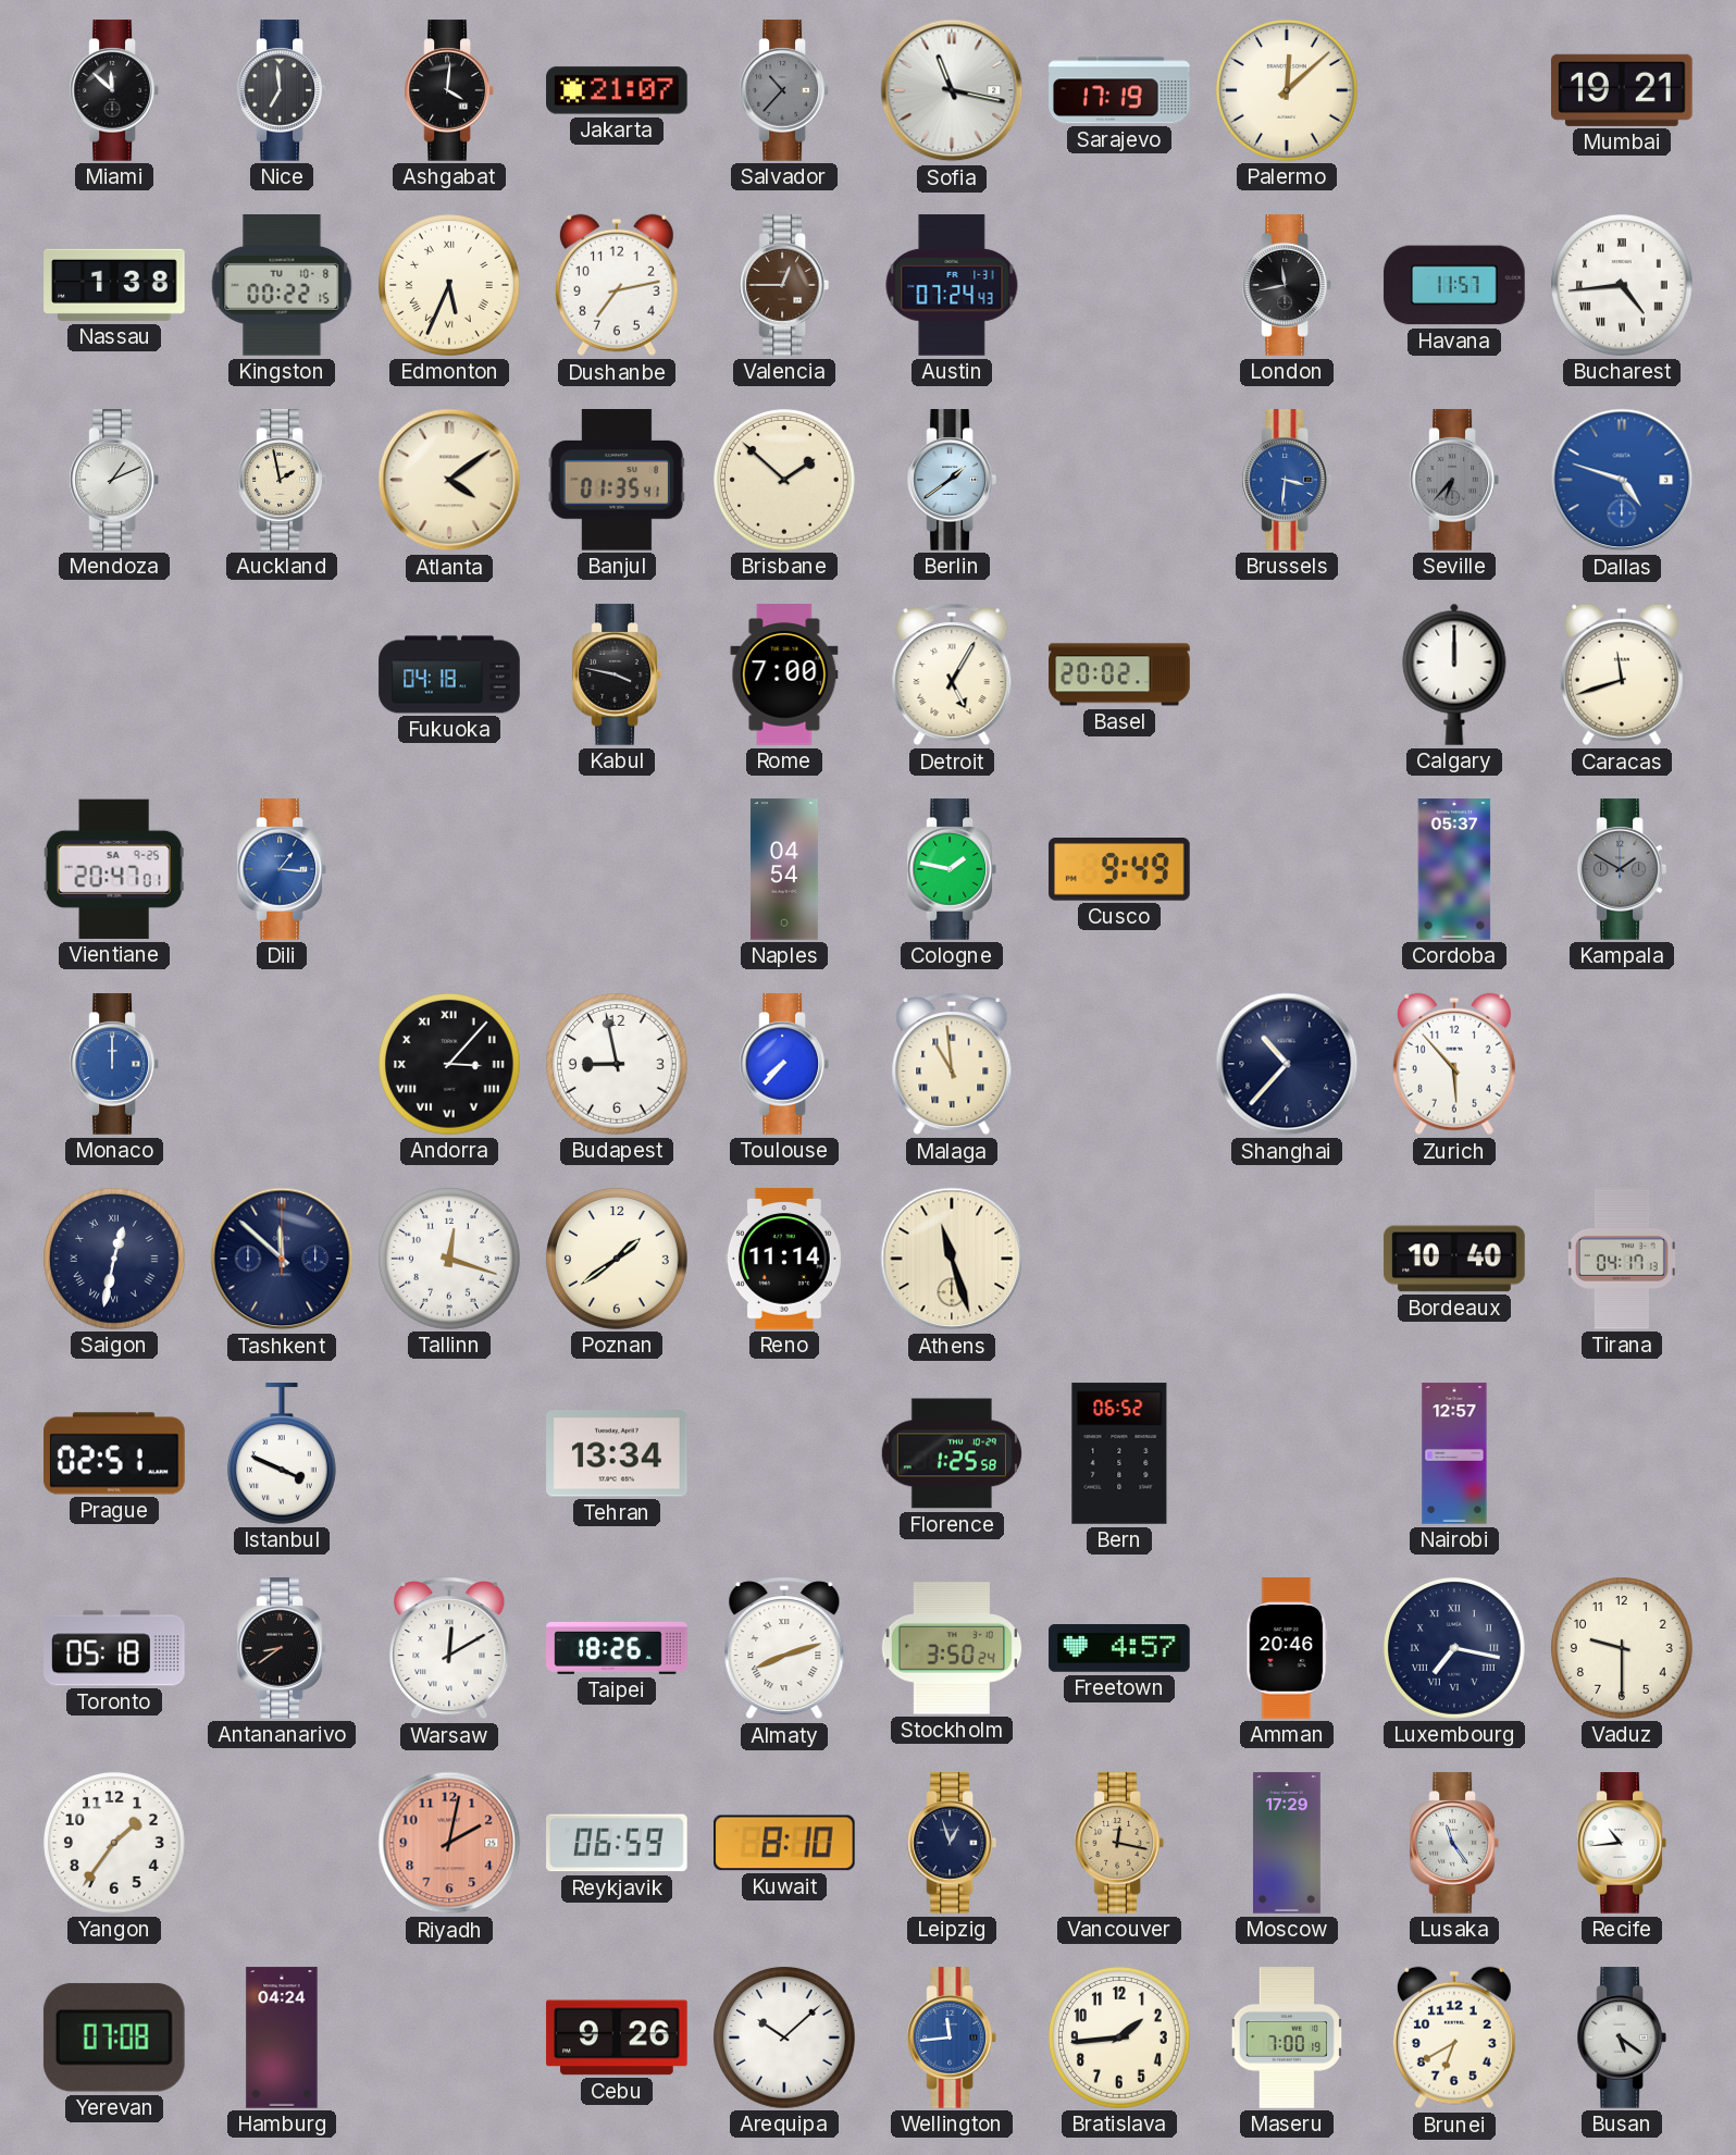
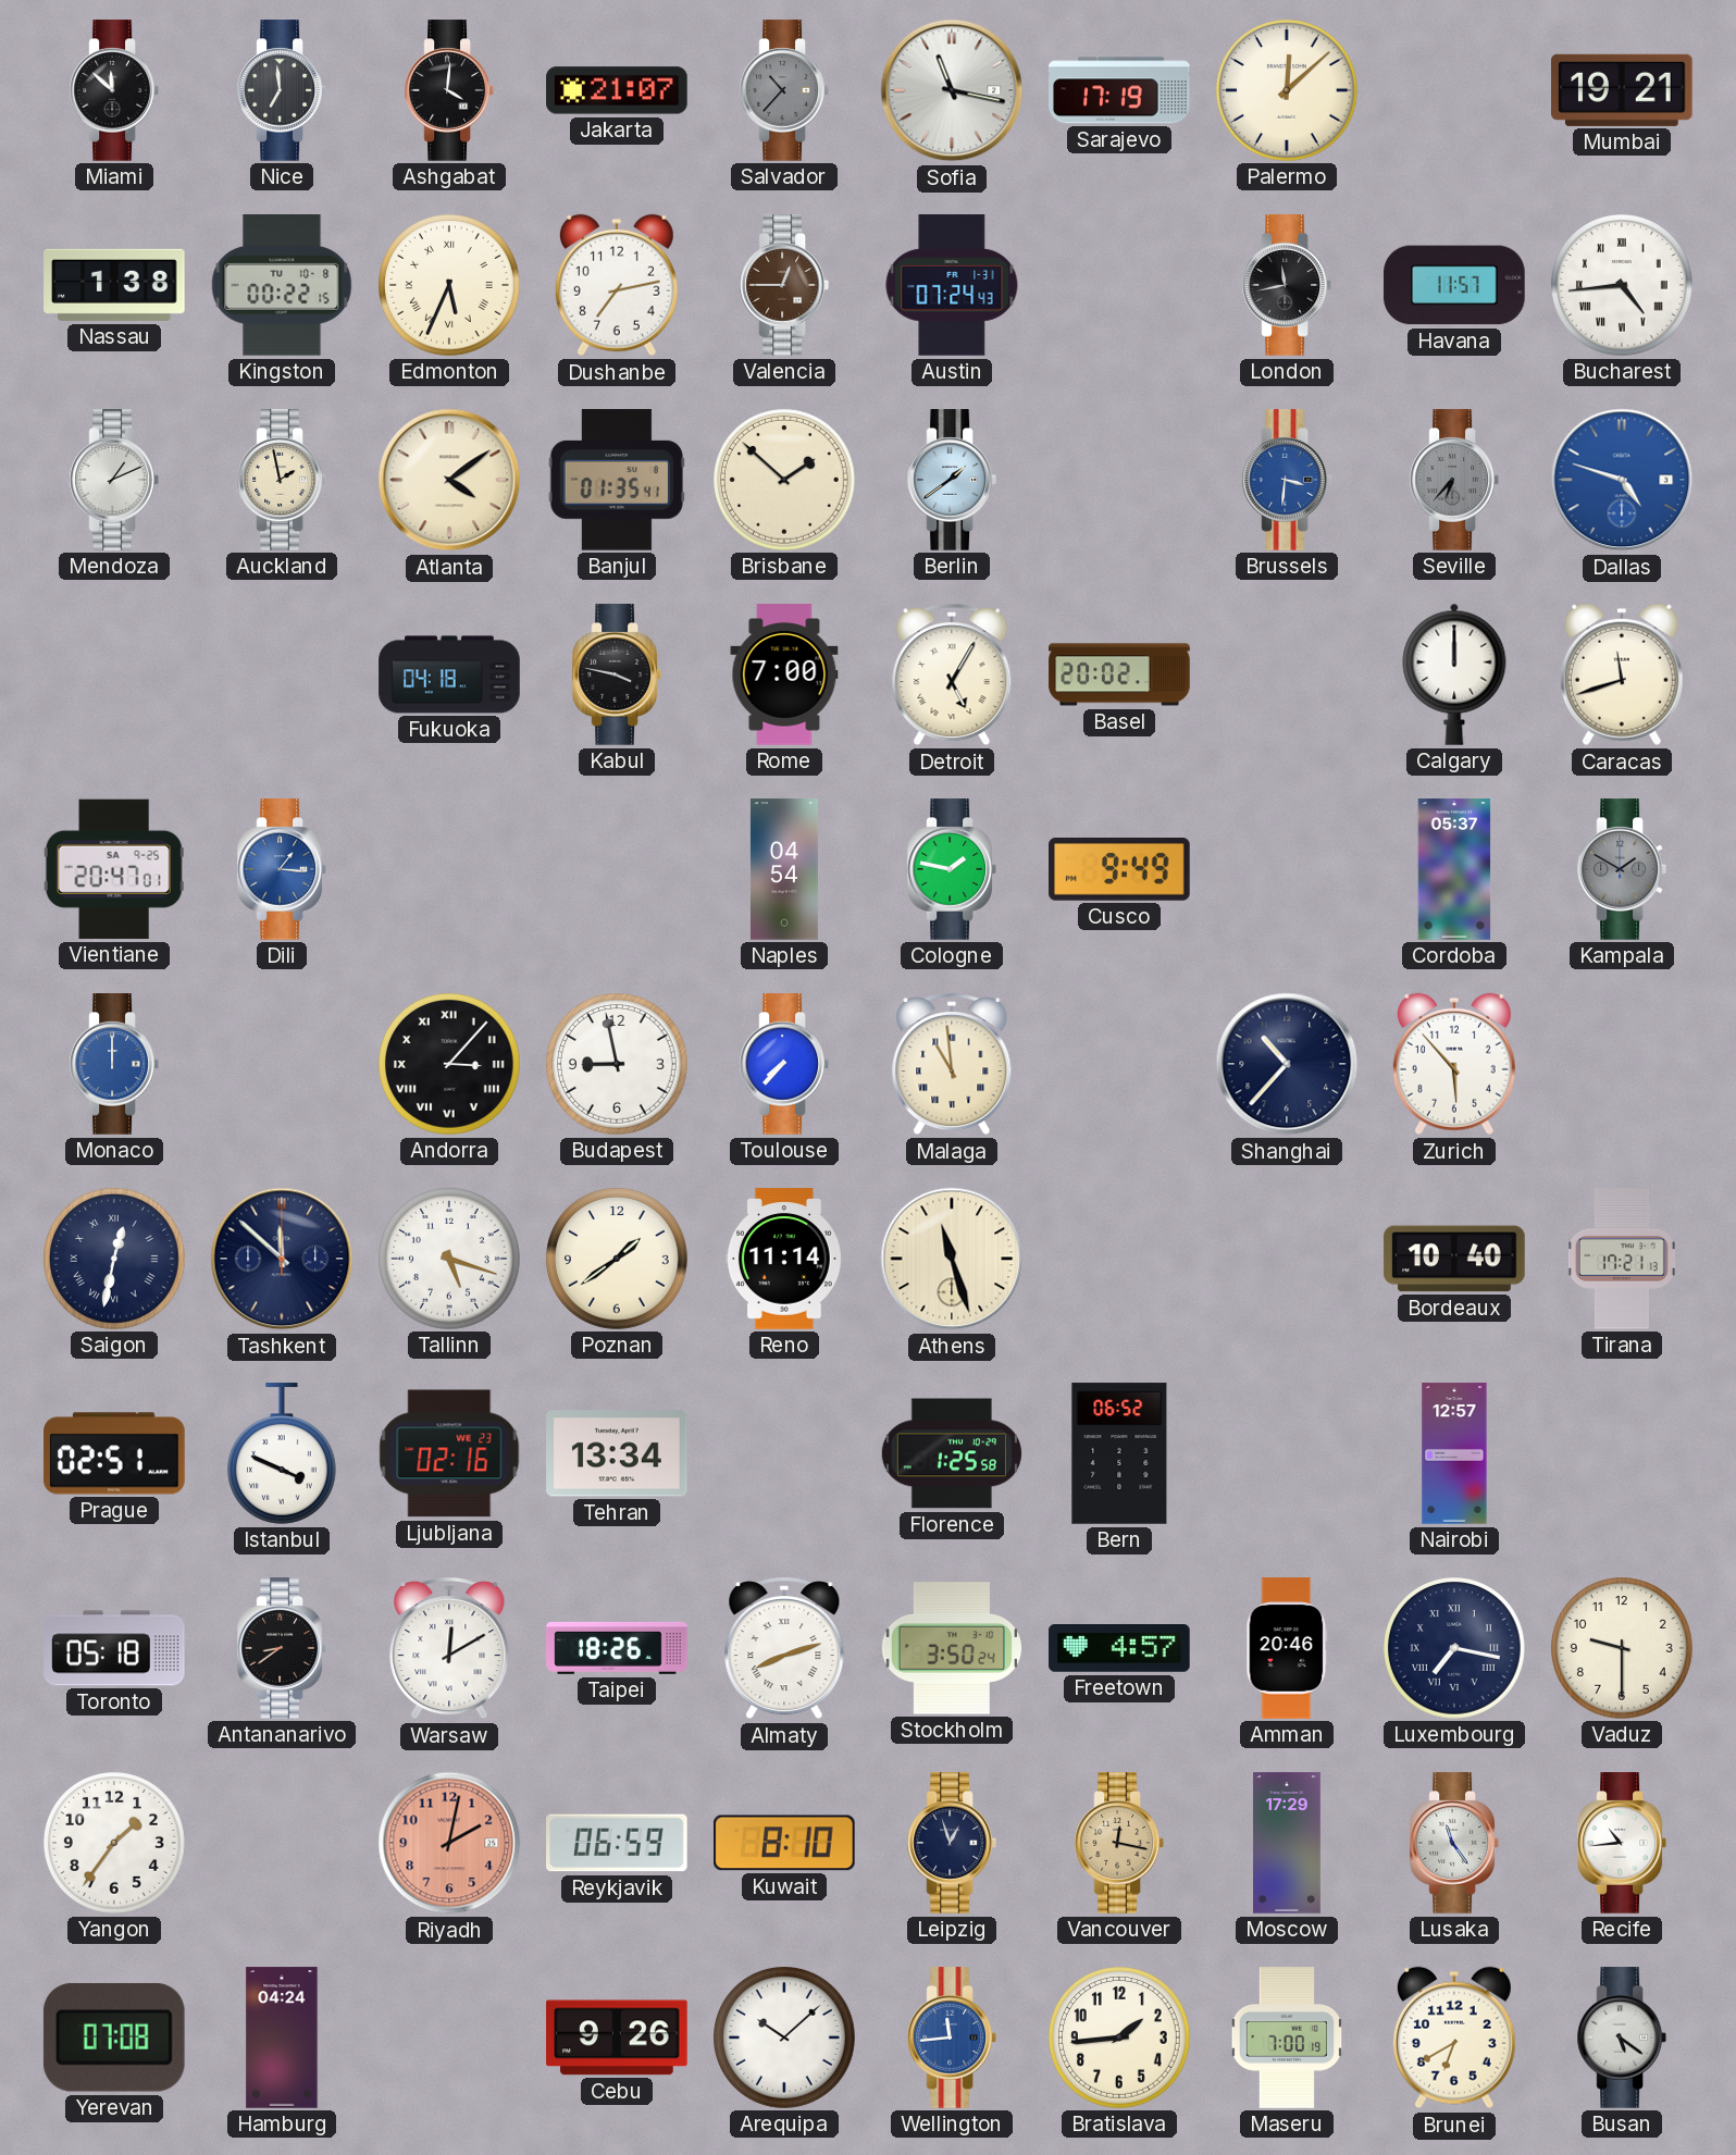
Tallinn: 12:18 -> 5:18
Tirana: 04:17 -> 17:21
Ljubljana: none -> 02:16
